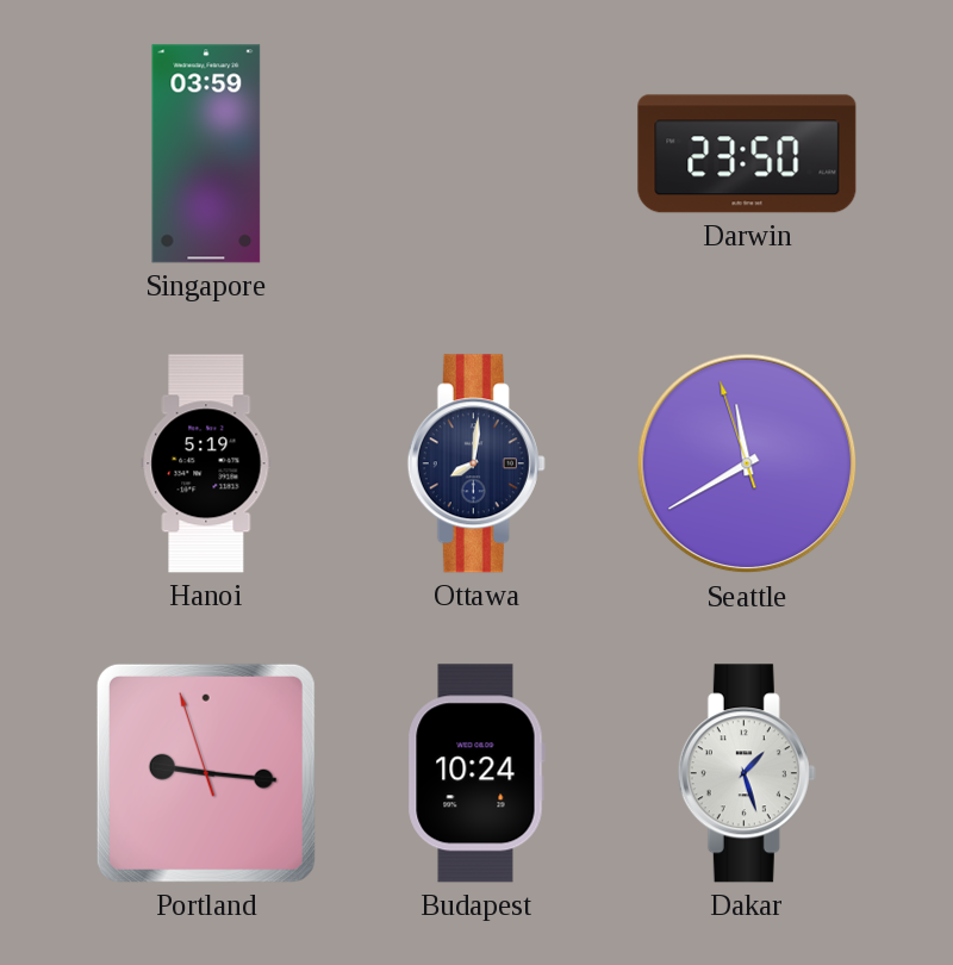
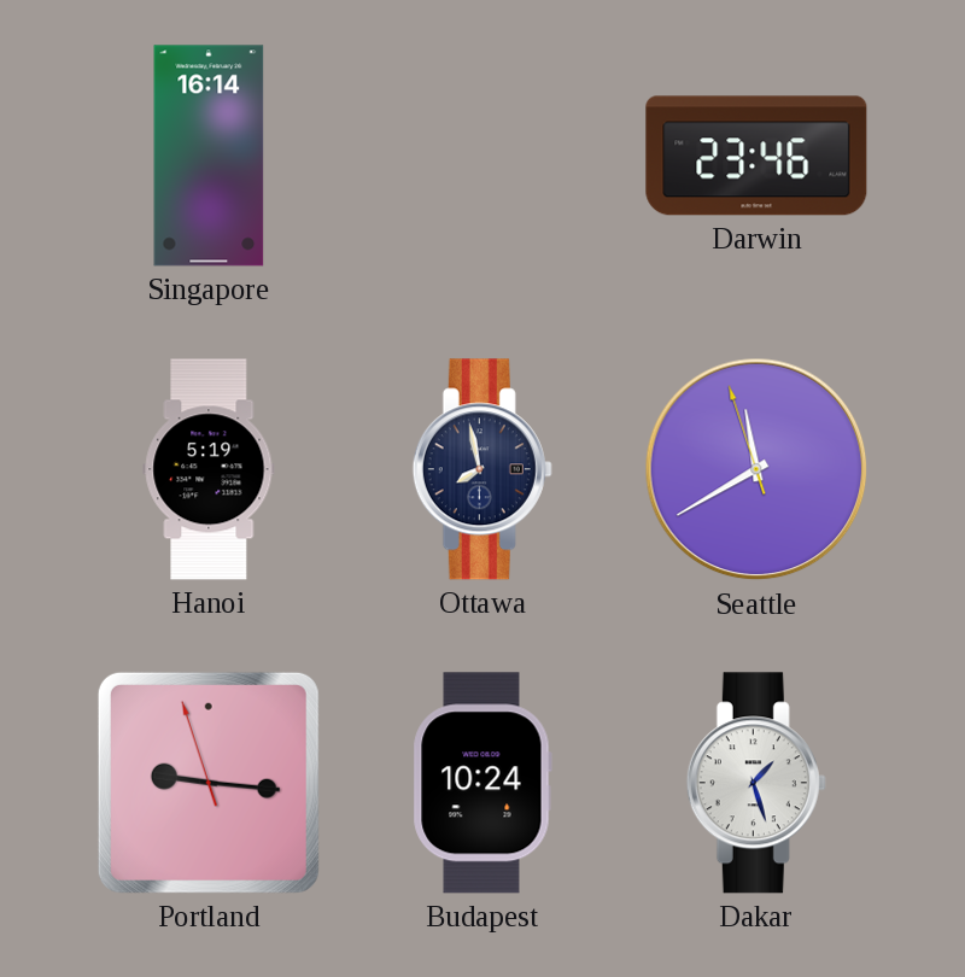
Singapore: 03:59 -> 16:14
Darwin: 23:50 -> 23:46
Ottawa: 8:01 -> 7:58
